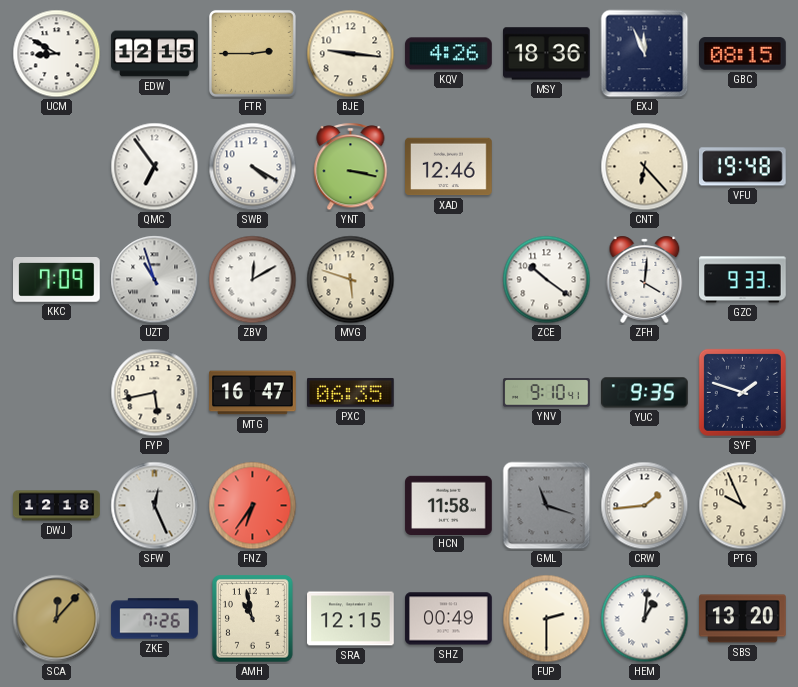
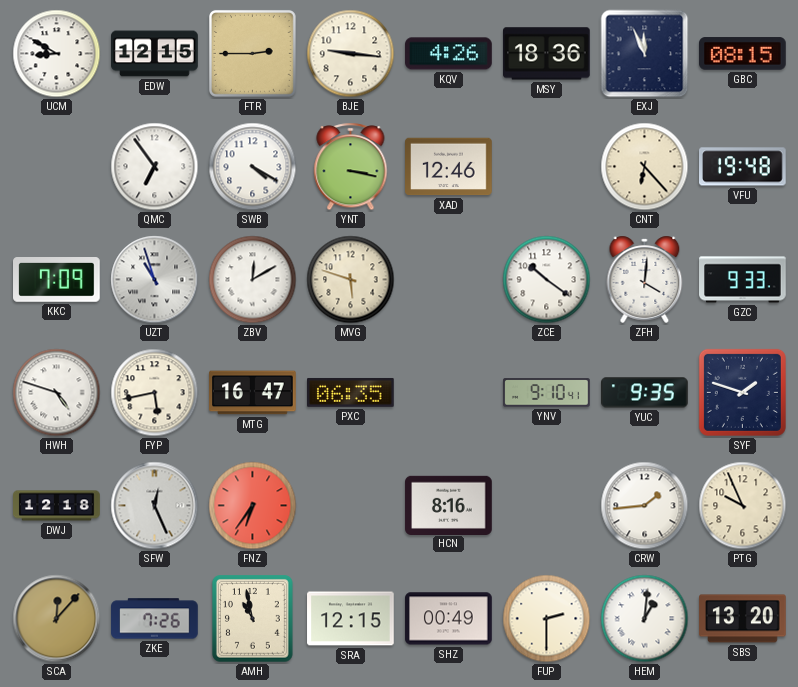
HWH: none -> 4:48
HCN: 11:58 -> 8:16
GML: 11:18 -> none
